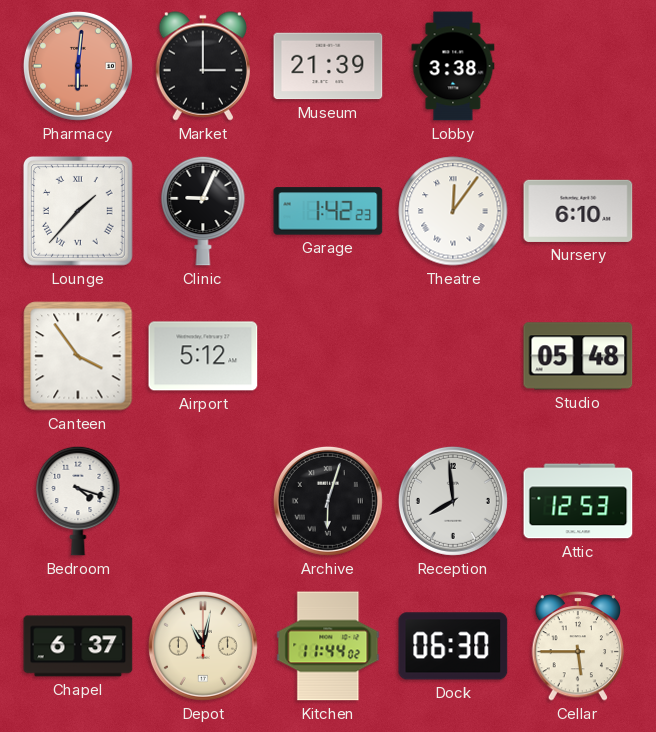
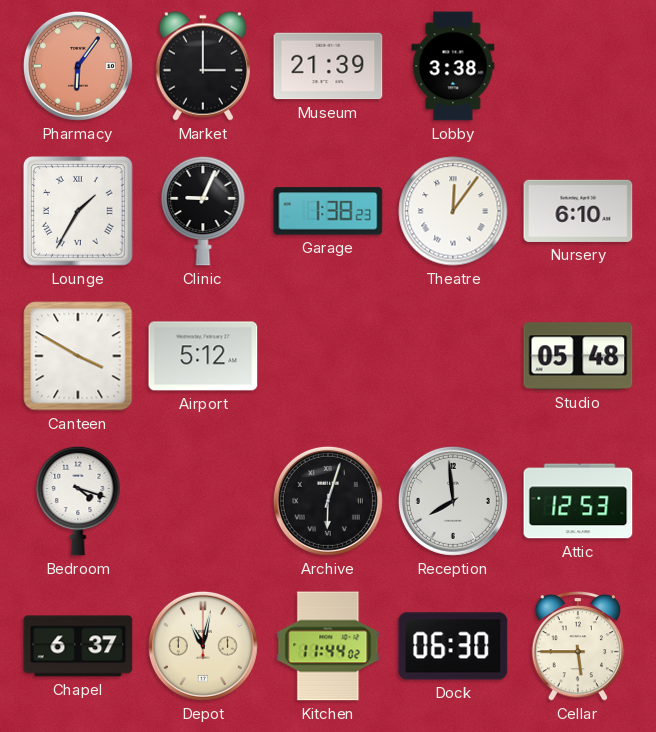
Pharmacy: 6:01 -> 6:06
Lounge: 1:37 -> 1:35
Garage: 1:42 -> 1:38
Canteen: 3:54 -> 3:50
